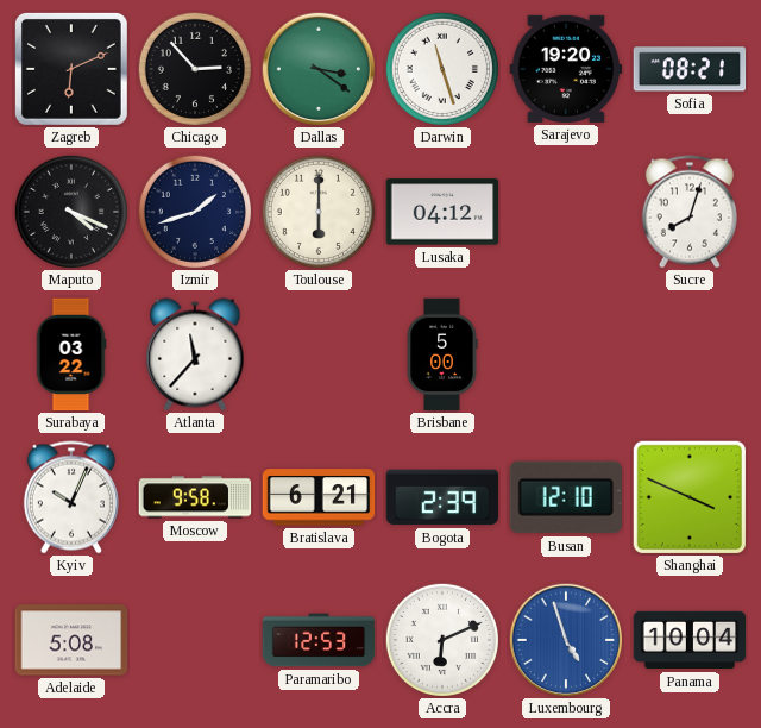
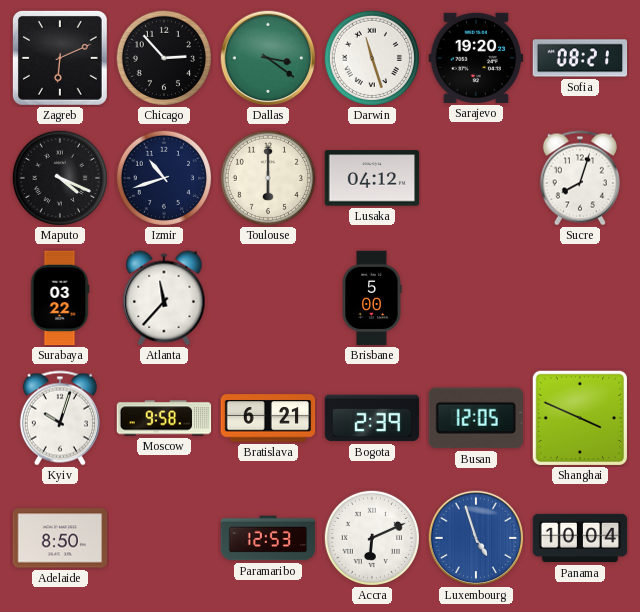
Izmir: 1:42 -> 10:42
Kyiv: 10:04 -> 10:03
Busan: 12:10 -> 12:05
Adelaide: 5:08 -> 8:50
